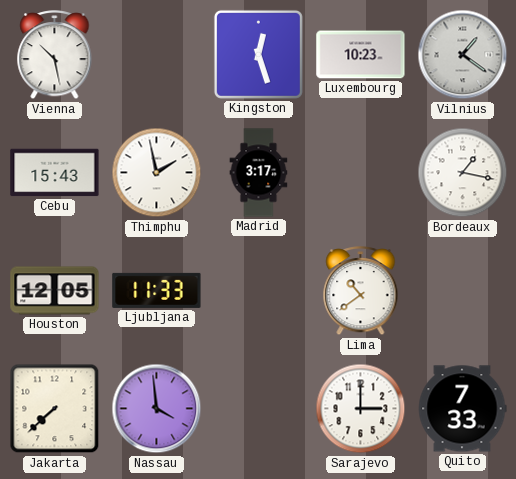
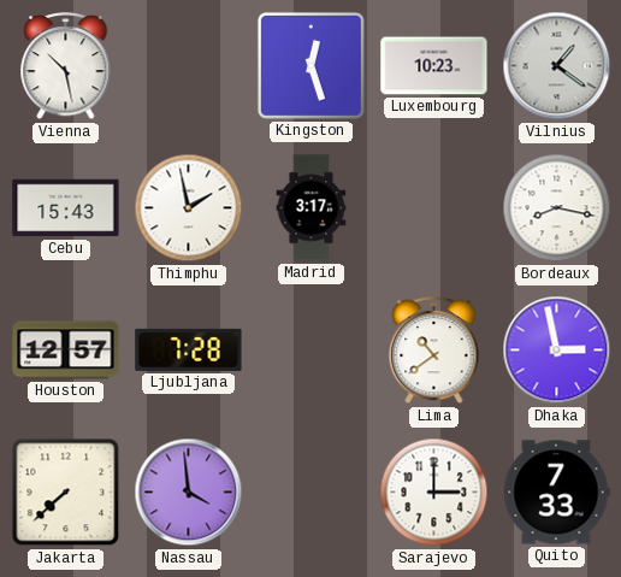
Bordeaux: 1:17 -> 8:17
Houston: 12:05 -> 12:57
Ljubljana: 11:33 -> 7:28
Dhaka: none -> 2:58
